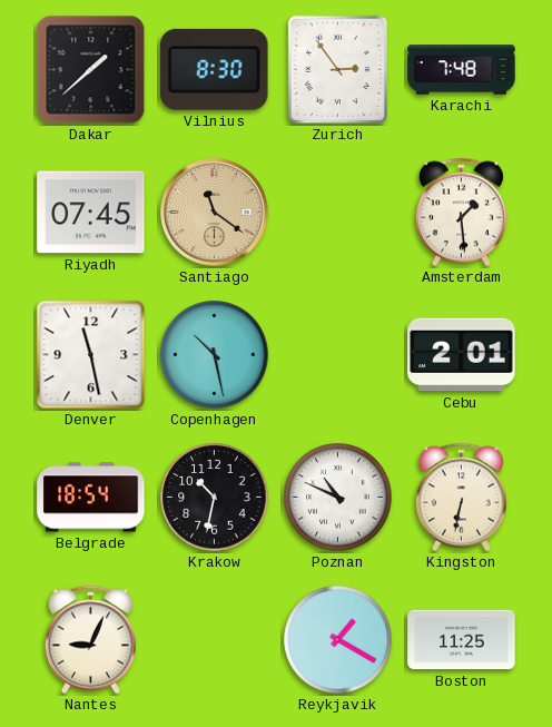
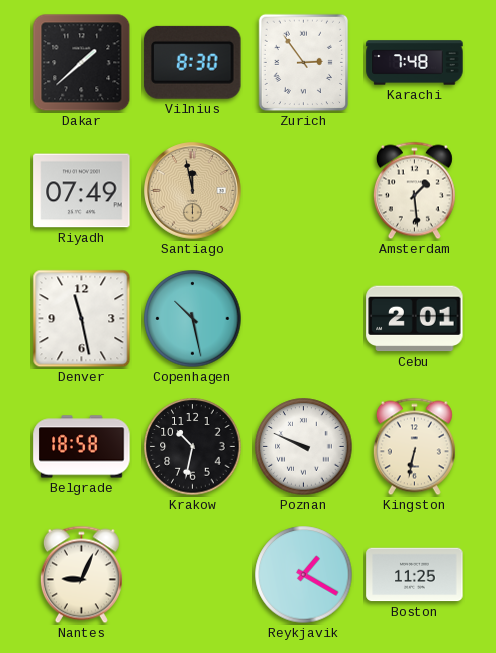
Riyadh: 07:45 -> 07:49
Santiago: 11:21 -> 11:58
Belgrade: 18:54 -> 18:58
Poznan: 10:49 -> 9:49
